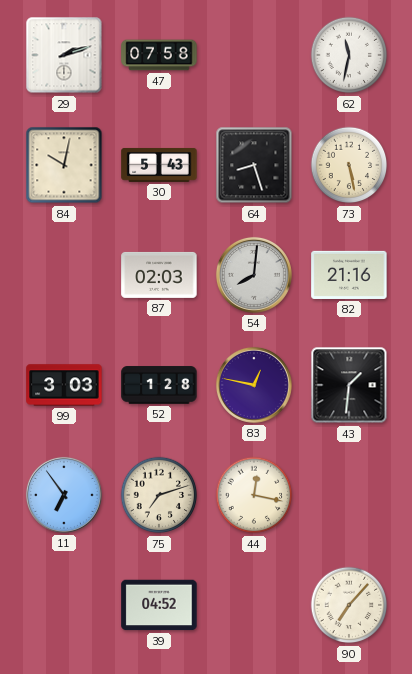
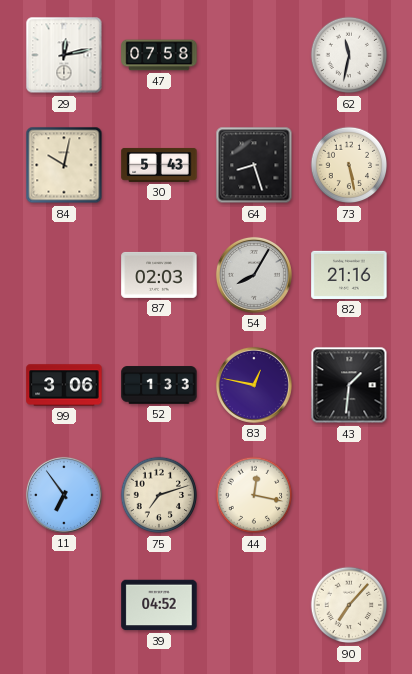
29: 2:12 -> 12:13
54: 8:01 -> 8:05
99: 3:03 -> 3:06
52: 1:28 -> 1:33
